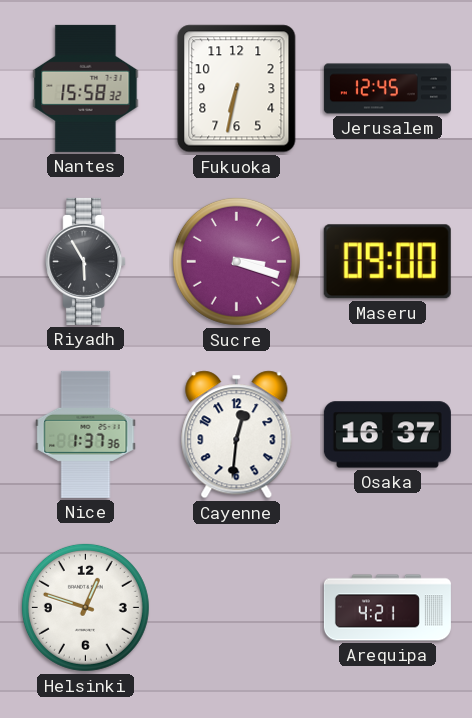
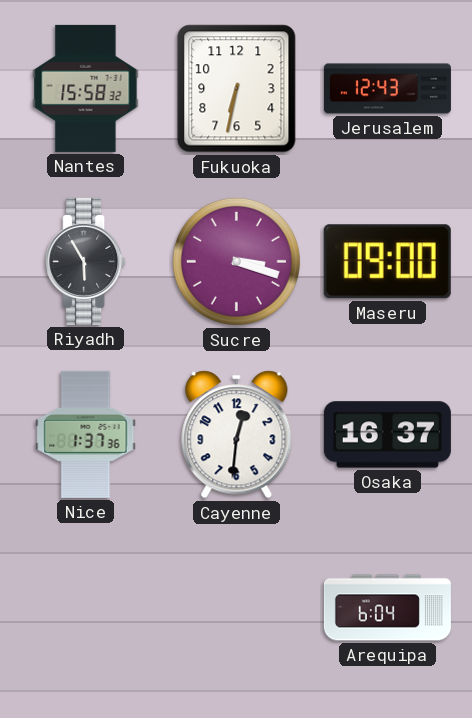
Jerusalem: 12:45 -> 12:43
Helsinki: 12:48 -> none
Arequipa: 4:21 -> 6:04
